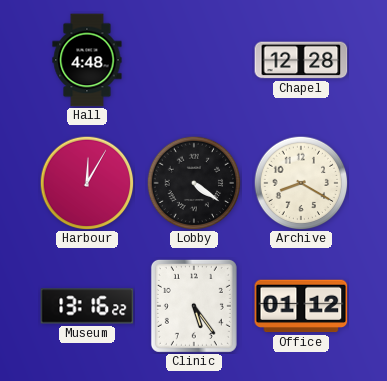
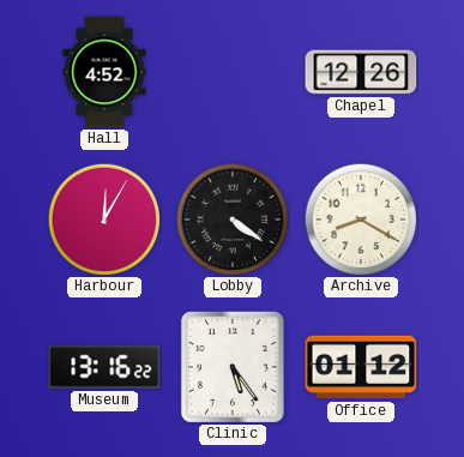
Hall: 4:48 -> 4:52
Chapel: 12:28 -> 12:26
